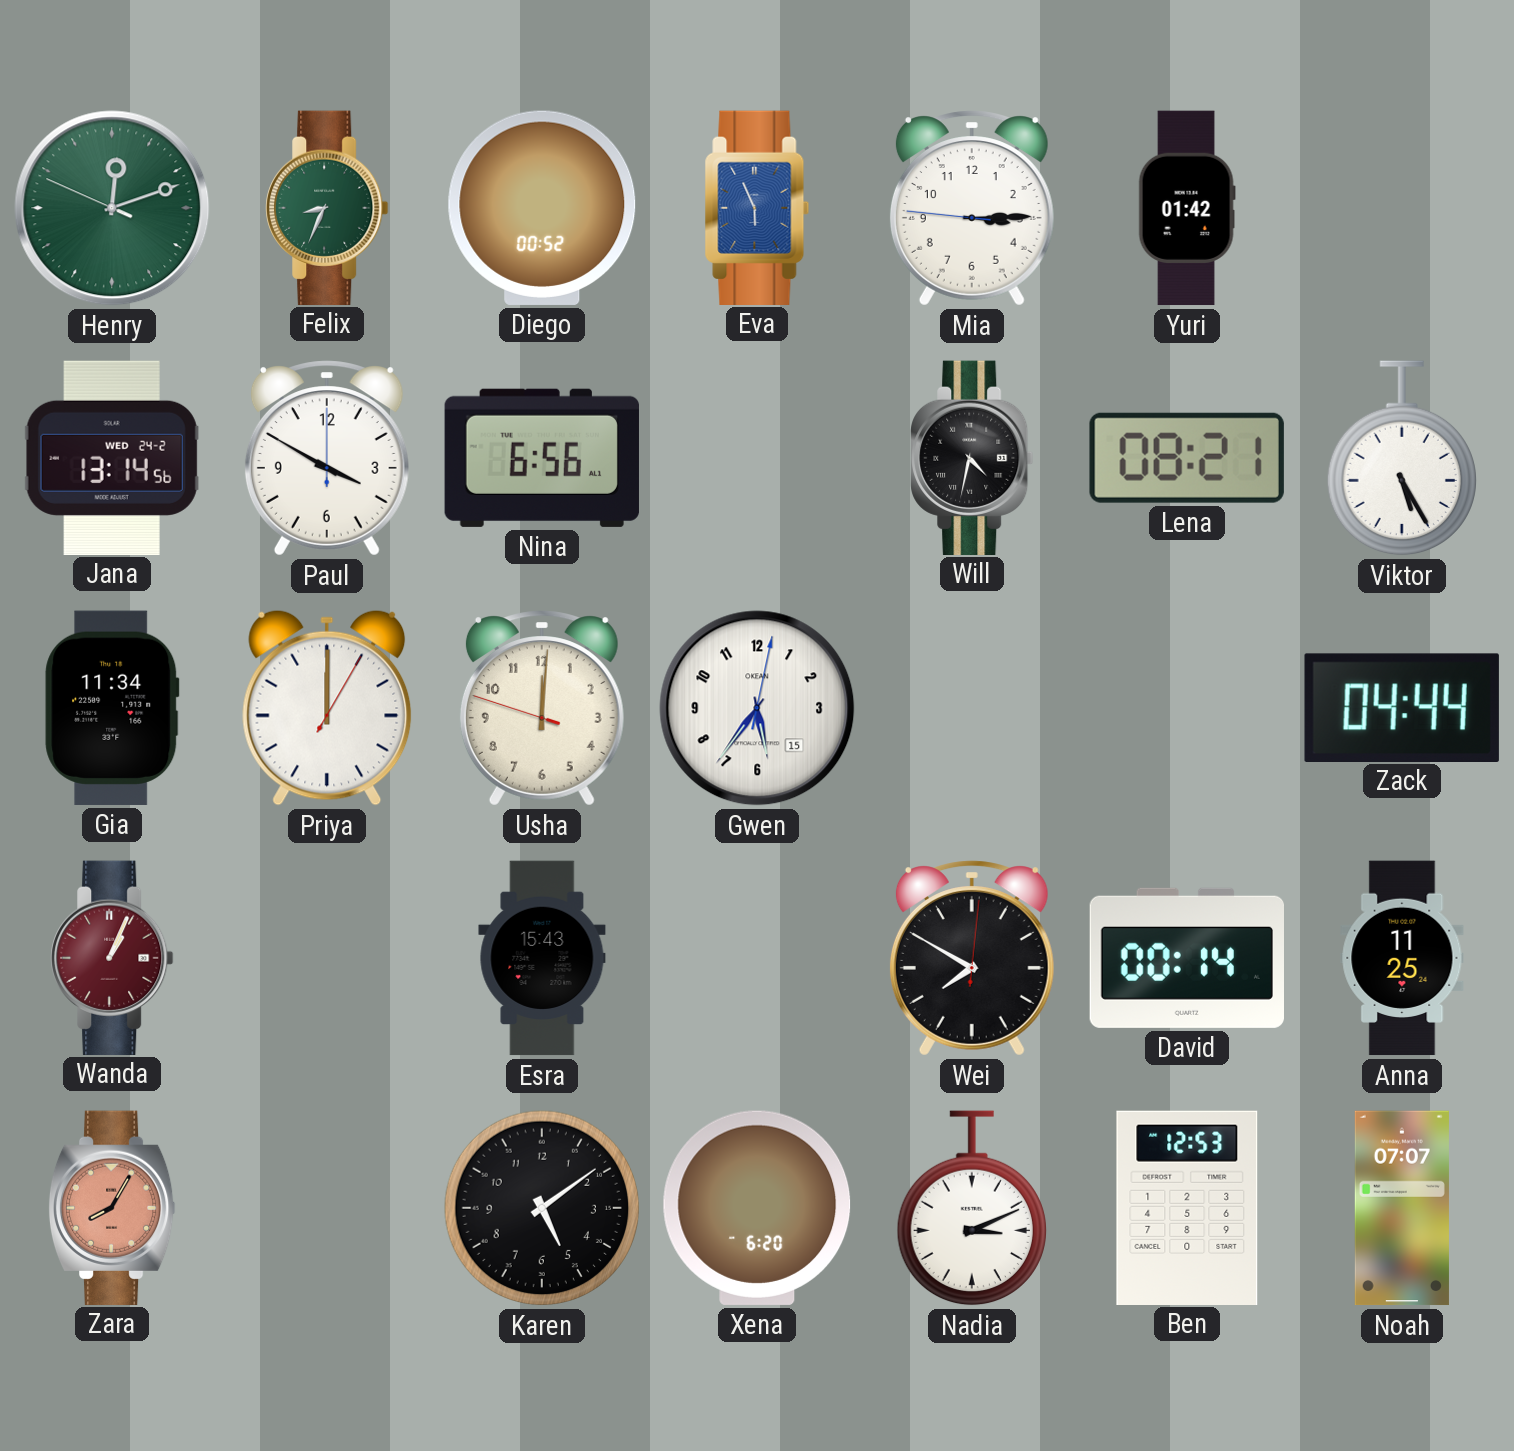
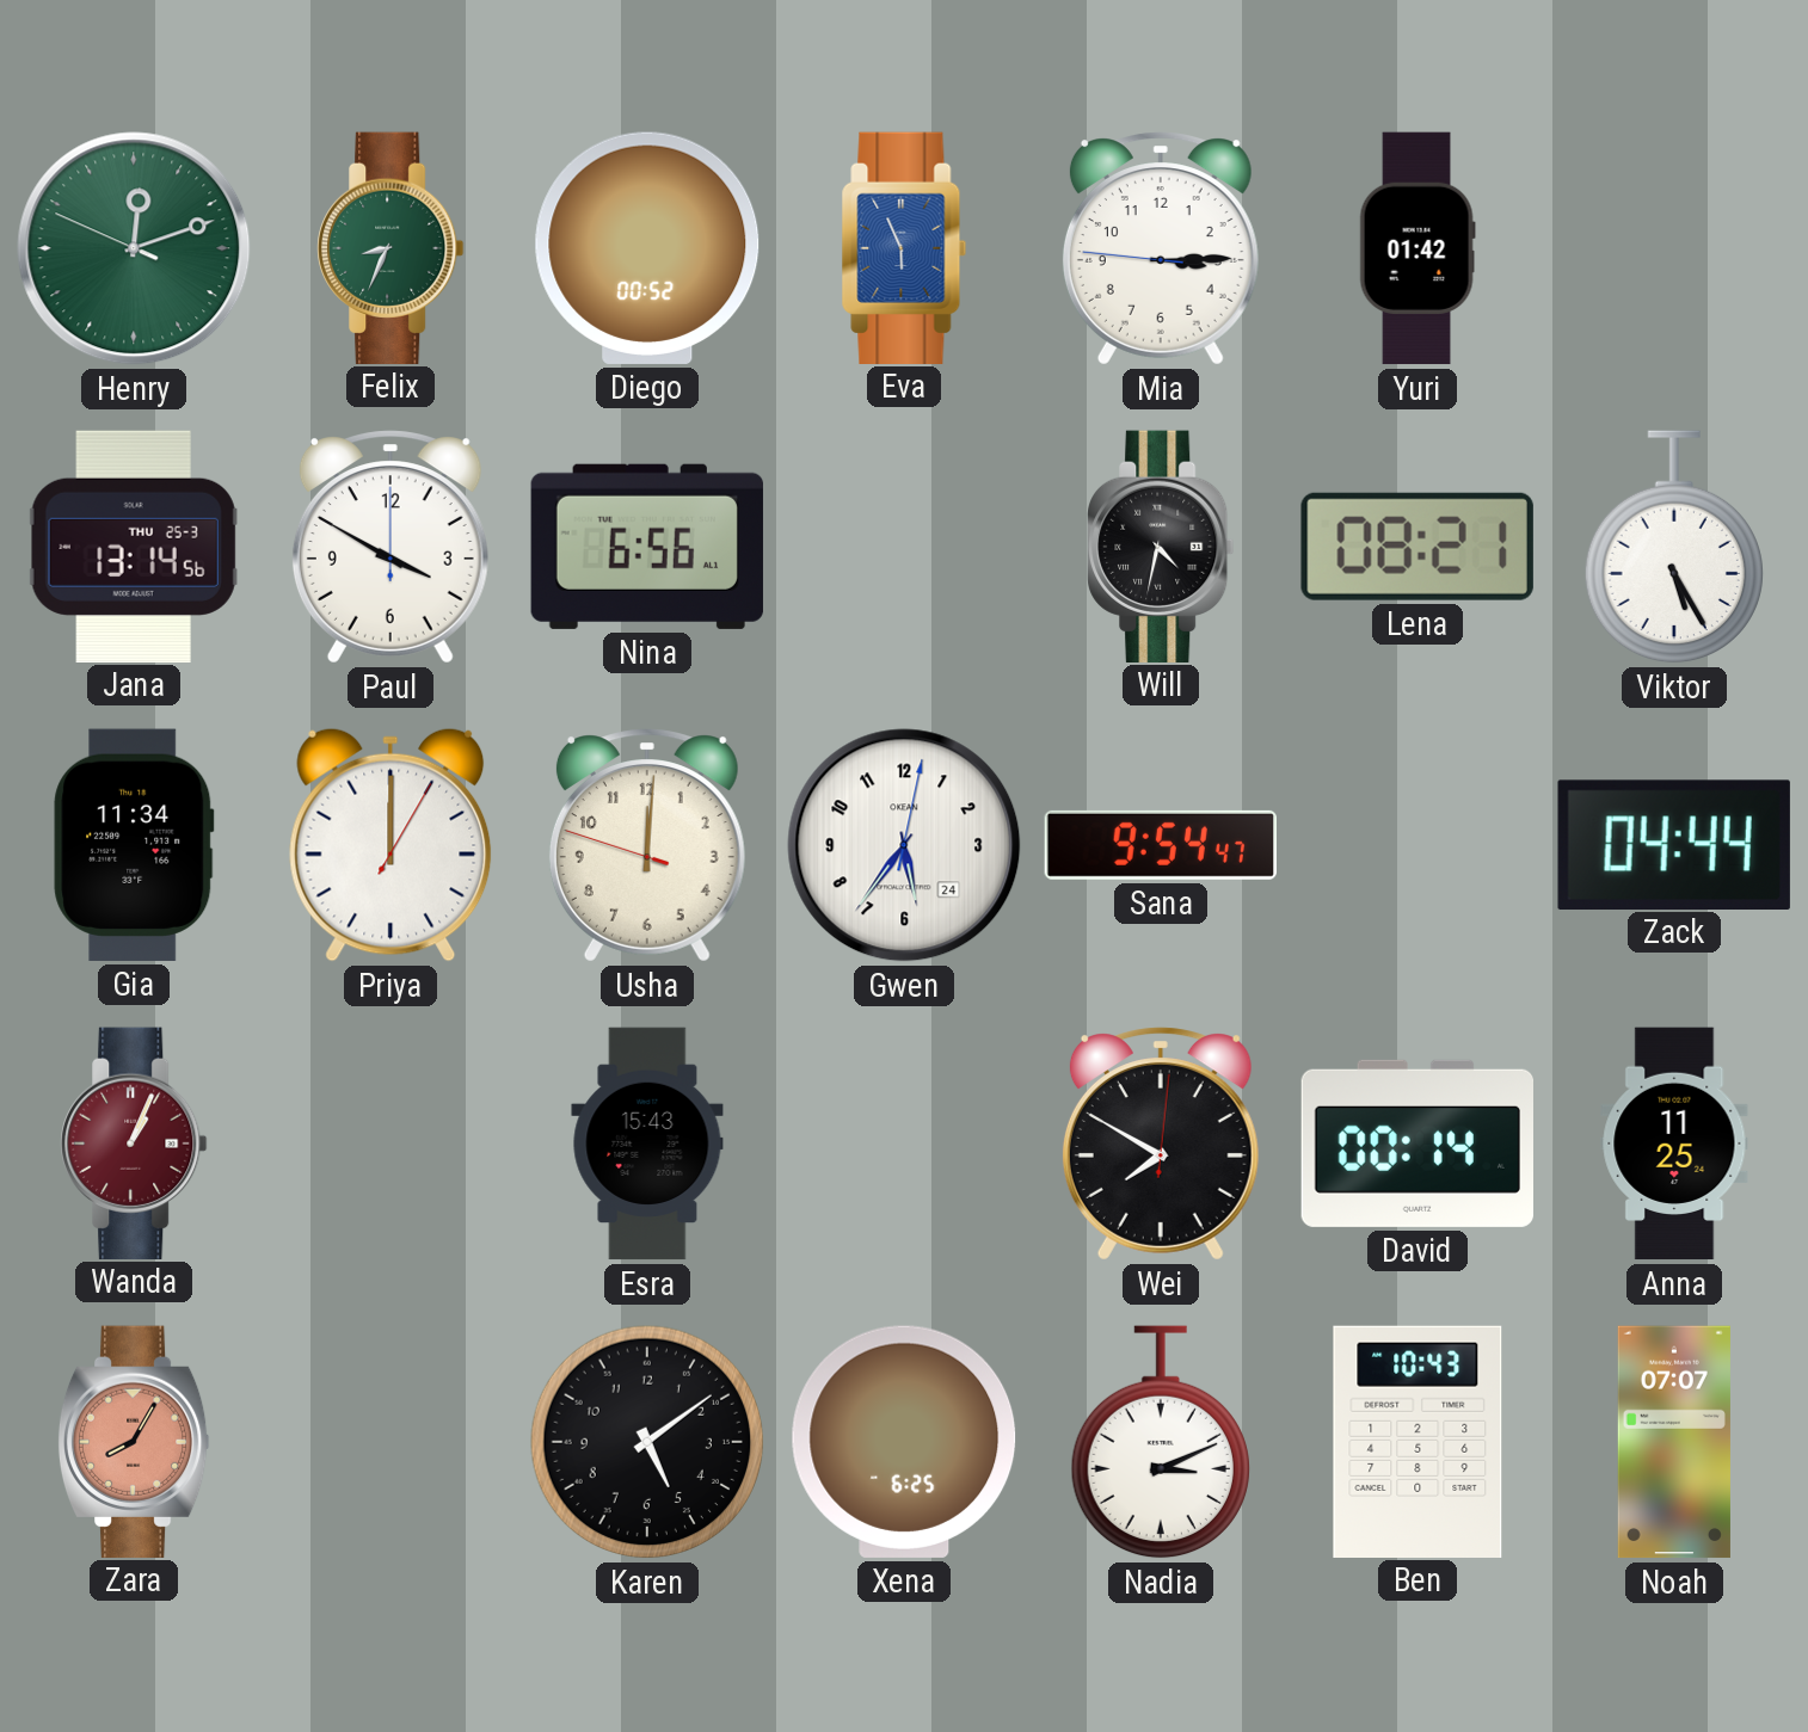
Jana date: WED 24-2 -> THU 25-3
Gwen date: 15 -> 24
Sana: none -> 9:54
Xena: 6:20 -> 6:25
Ben: 12:53 -> 10:43
